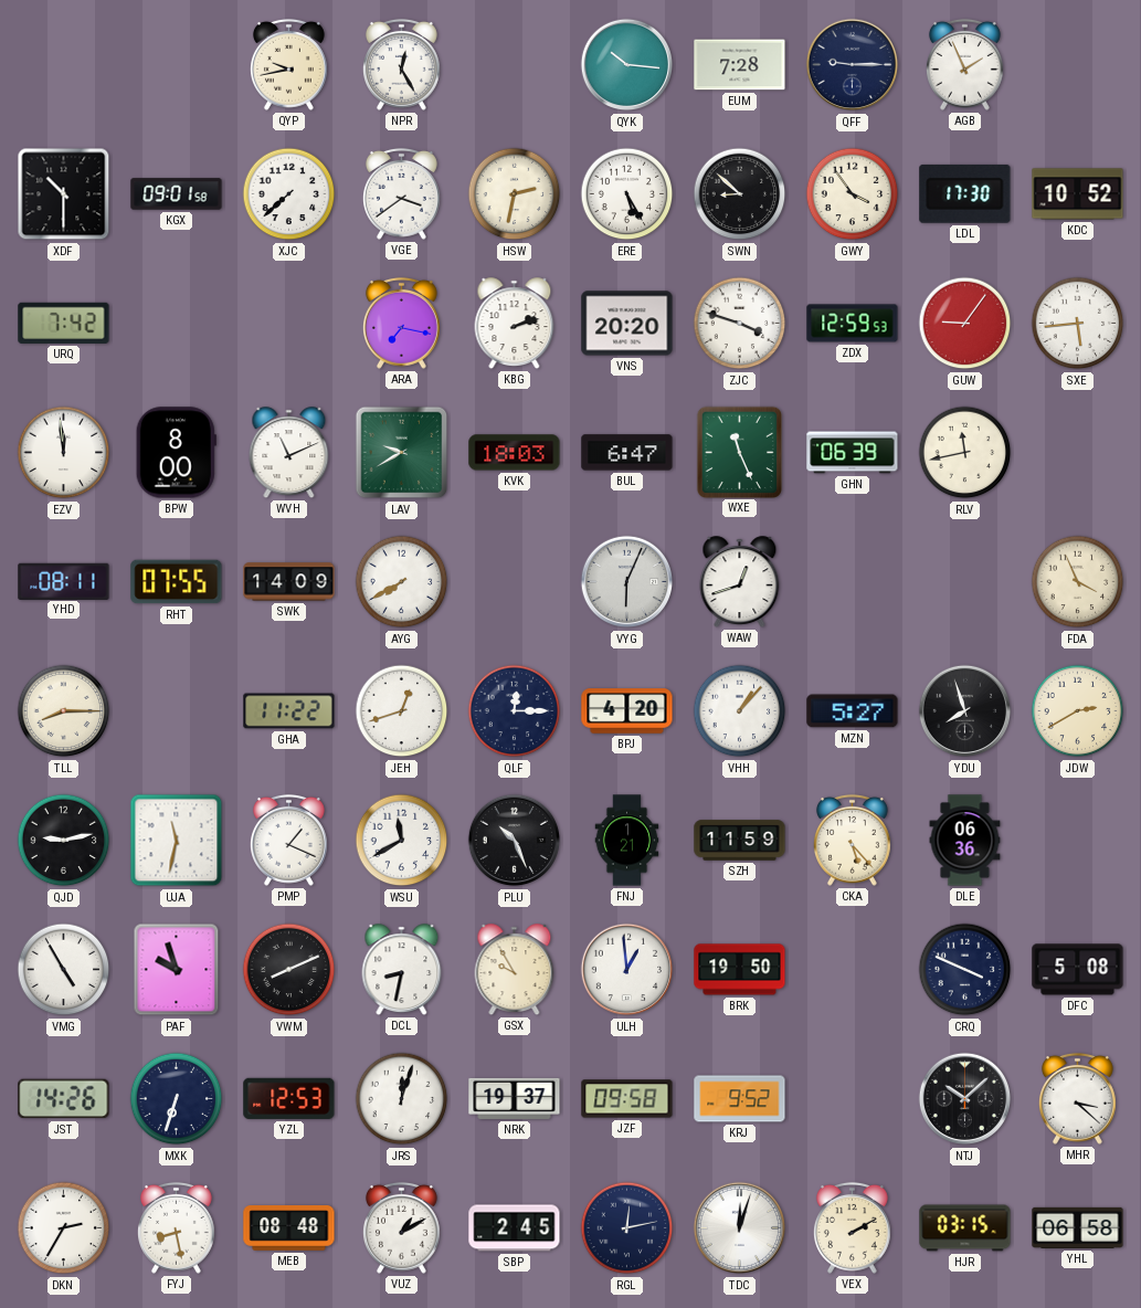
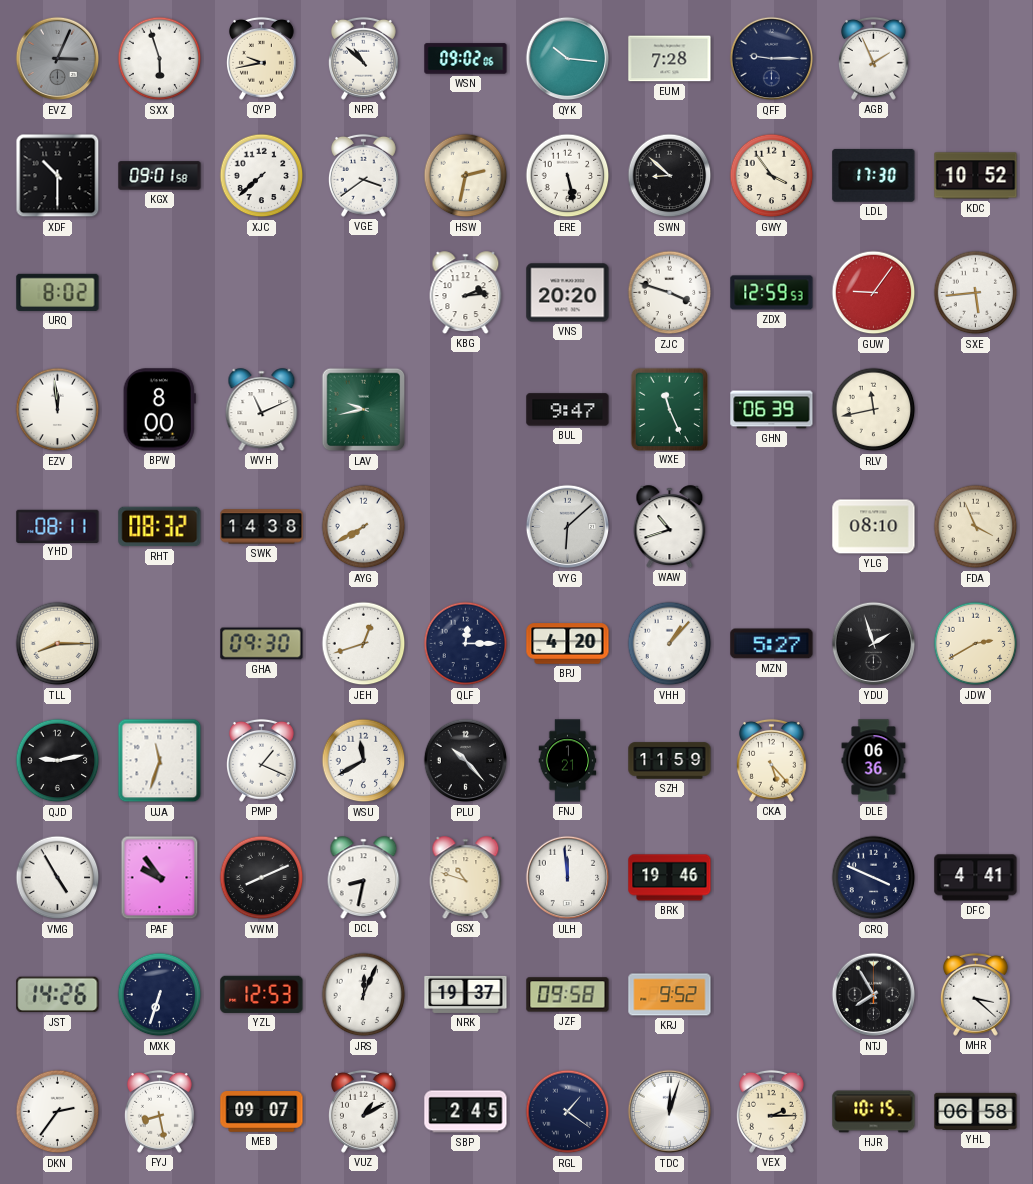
EVZ: none -> 3:04
SXX: none -> 5:57
NPR: 12:25 -> 10:52
WSN: none -> 09:02
ERE: 5:25 -> 5:28
URQ: 7:42 -> 8:02
ARA: 7:17 -> none
KBG: 2:12 -> 2:14
LAV: 9:40 -> 9:43
KVK: 18:03 -> none
BUL: 6:47 -> 9:47
RHT: 07:55 -> 08:32
SWK: 14:09 -> 14:38
VYG: 6:04 -> 6:08
WAW: 12:42 -> 10:42
YLG: none -> 08:10
GHA: 11:22 -> 09:30
YDU: 7:57 -> 1:57
UJA: 11:32 -> 11:33
PLU: 10:26 -> 10:23
PAF: 9:57 -> 9:54
GSX: 9:55 -> 10:48
ULH: 12:59 -> 11:59
BRK: 19:50 -> 19:46
DFC: 5:08 -> 4:41
JRS: 12:03 -> 12:04
NTJ: 10:08 -> 7:55
DKN: 2:35 -> 2:36
MEB: 08:48 -> 09:07
RGL: 12:13 -> 1:21
VEX: 2:10 -> 2:15
HJR: 03:15 -> 10:15
